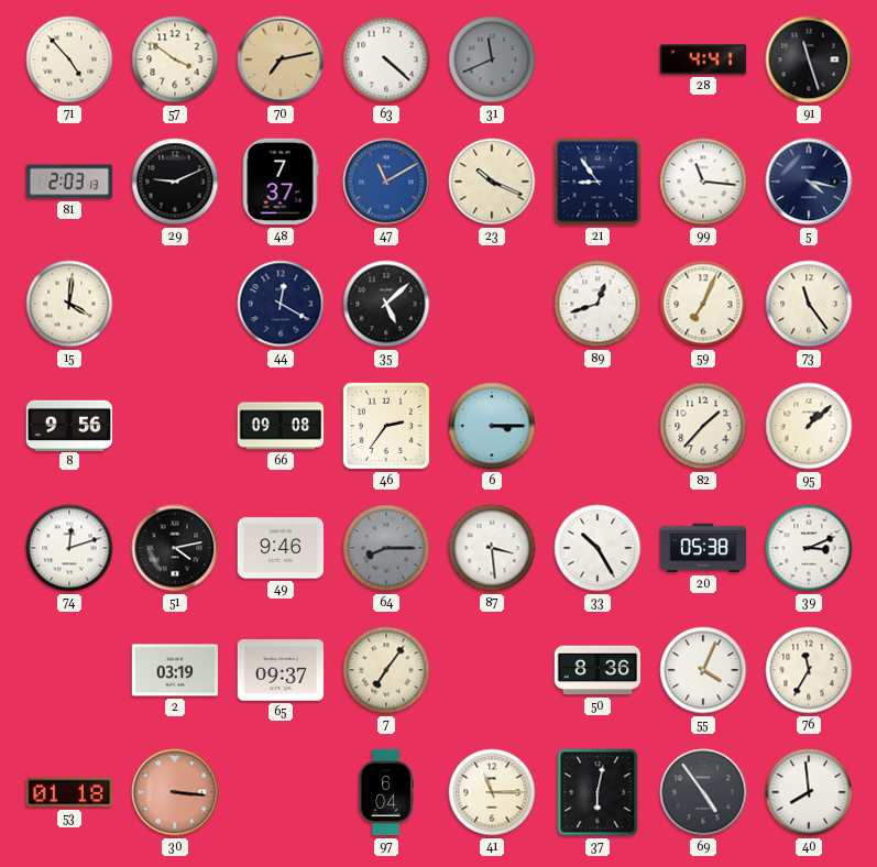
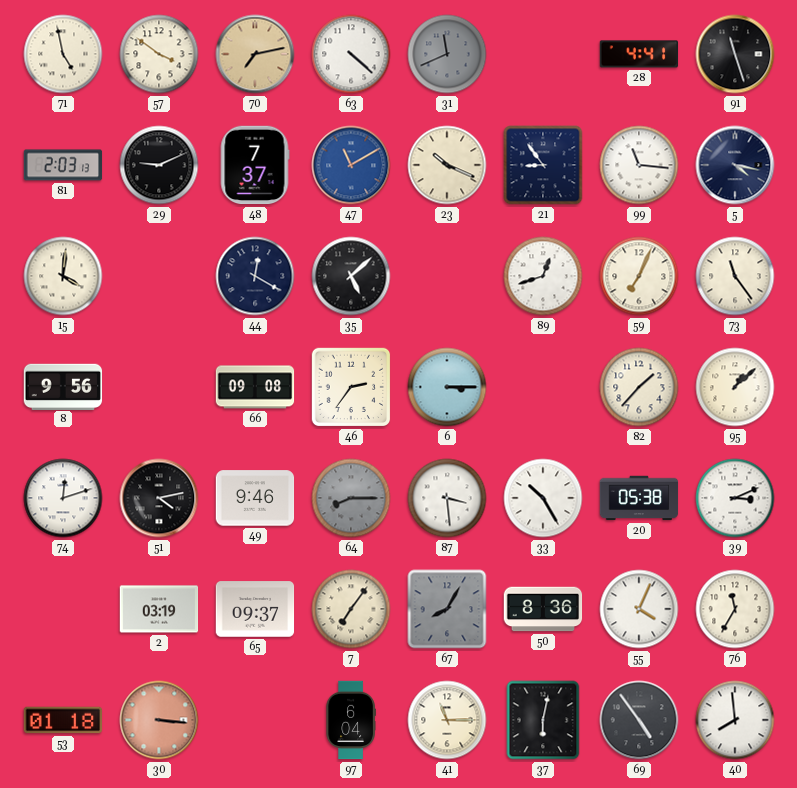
71: 4:53 -> 4:58
67: none -> 8:05
